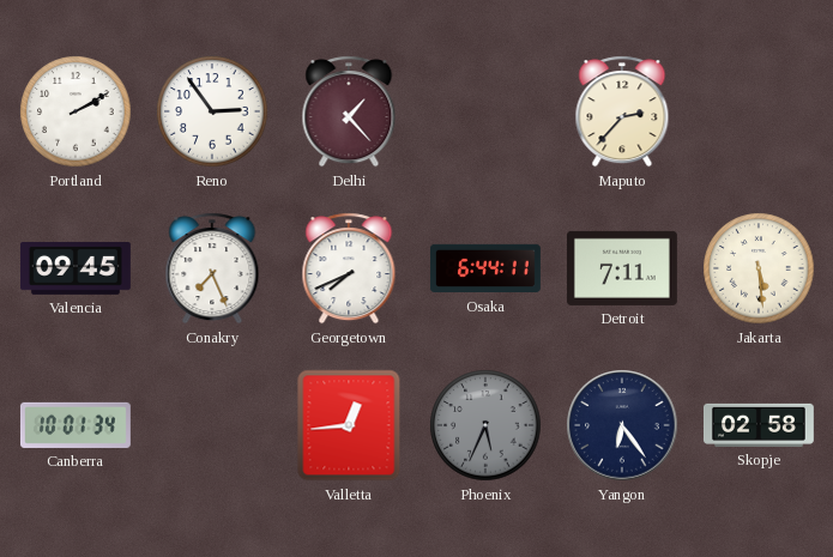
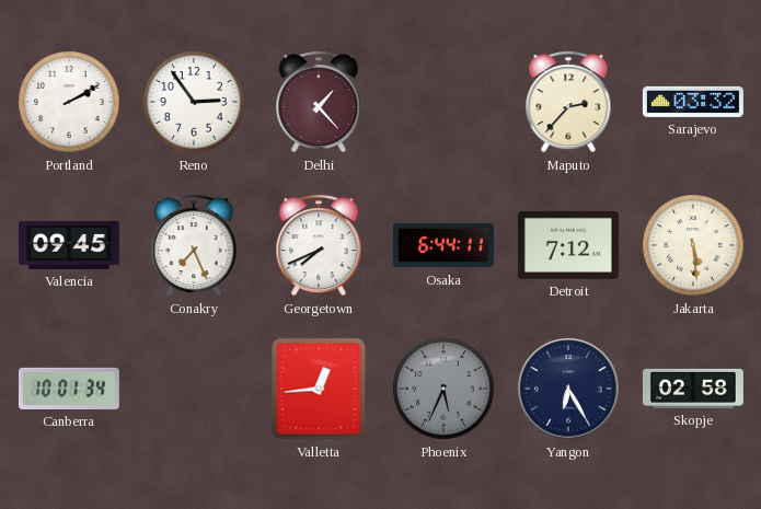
Sarajevo: none -> 03:32
Detroit: 7:11 -> 7:12
Yangon: 6:24 -> 6:25
